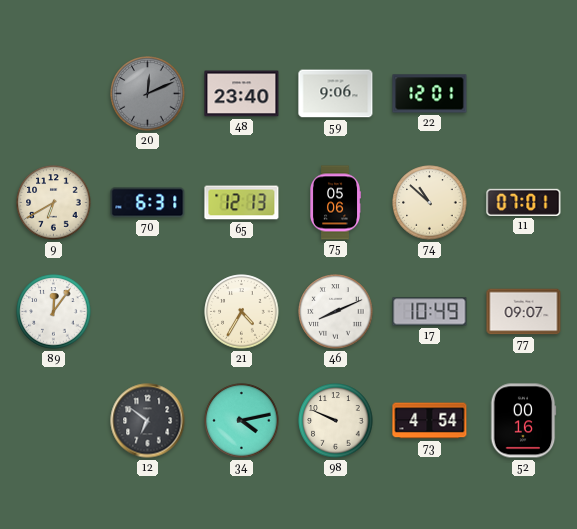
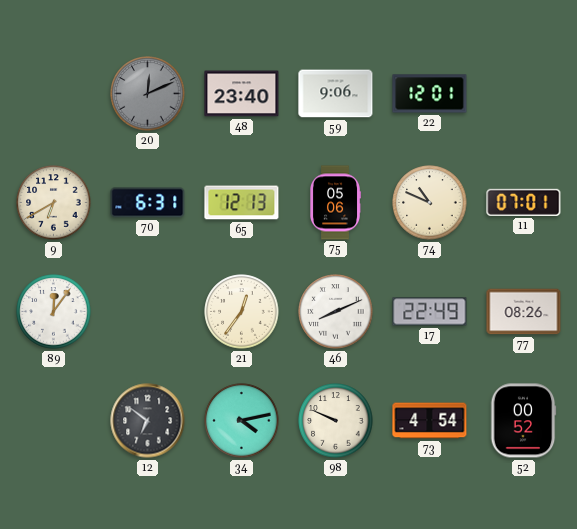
74: 10:52 -> 10:49
21: 4:35 -> 12:36
17: 10:49 -> 22:49
77: 09:07 -> 08:26
52: 00:16 -> 00:52
